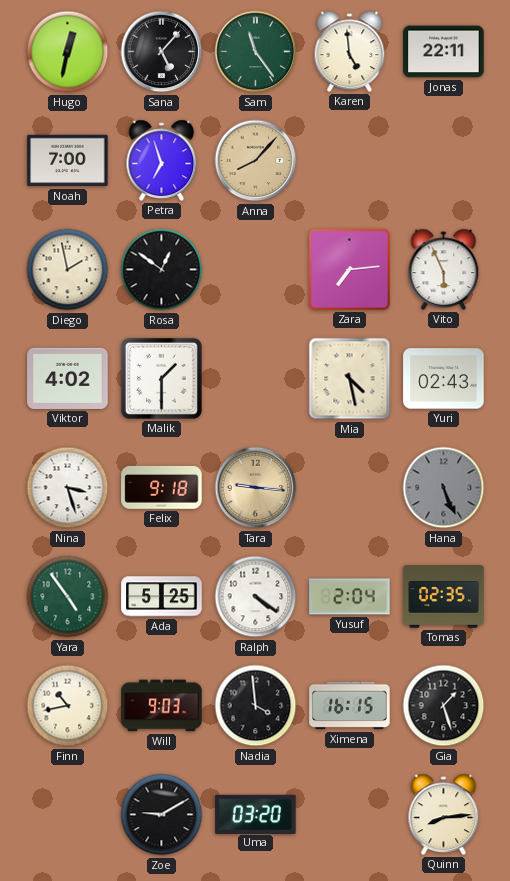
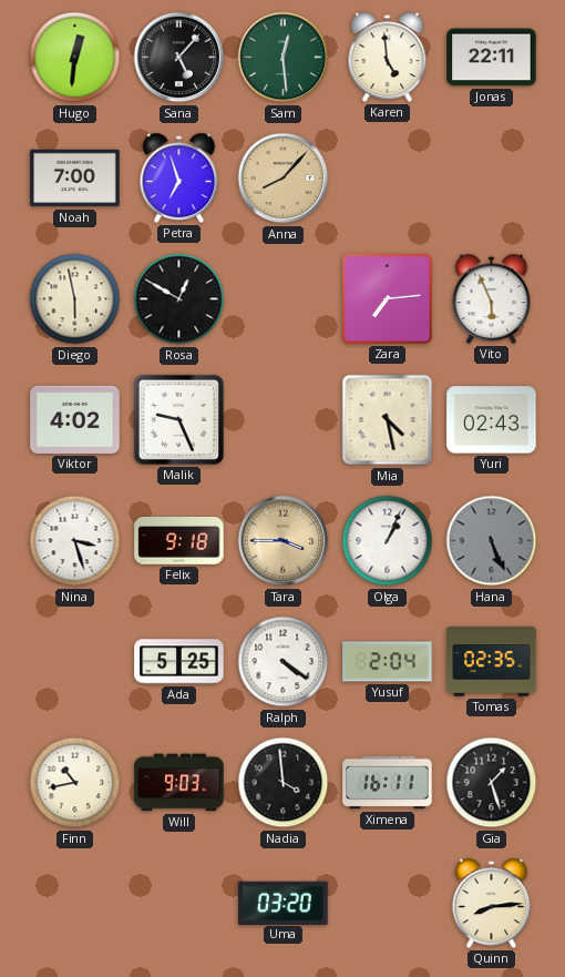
Hugo: 12:32 -> 12:31
Sam: 11:24 -> 12:29
Diego: 1:58 -> 5:58
Rosa: 12:51 -> 12:50
Malik: 1:30 -> 9:26
Tara: 9:16 -> 3:45
Olga: none -> 1:04
Yara: 4:54 -> none
Ximena: 16:15 -> 16:11
Zoe: 9:10 -> none
